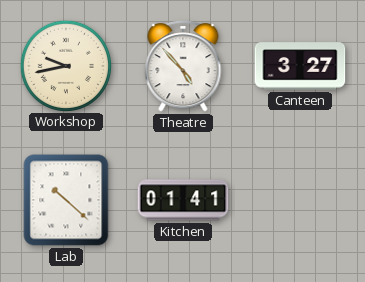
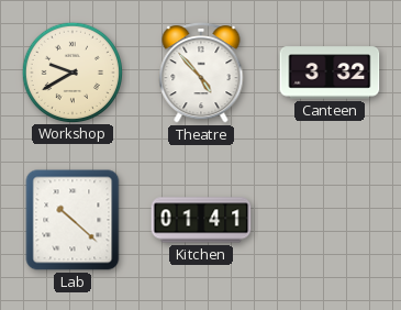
Workshop: 9:43 -> 9:40
Canteen: 3:27 -> 3:32
